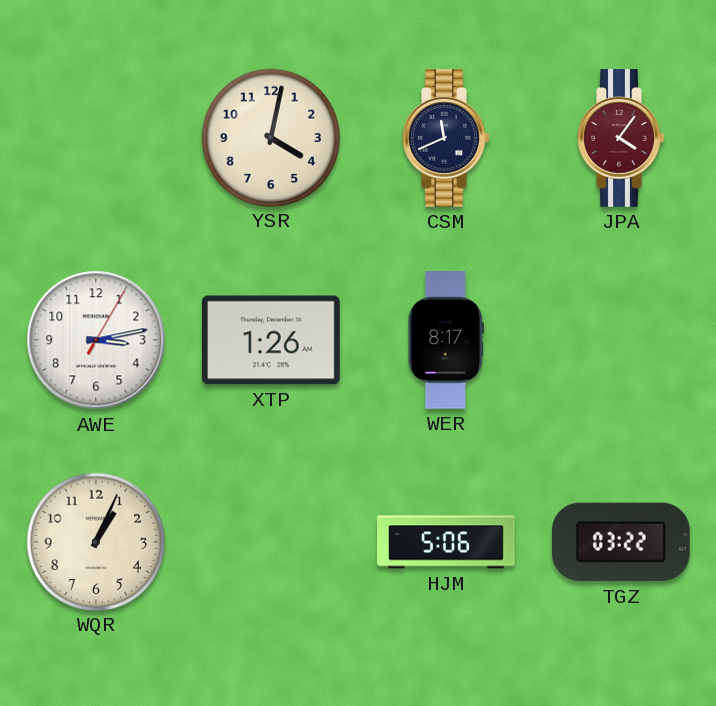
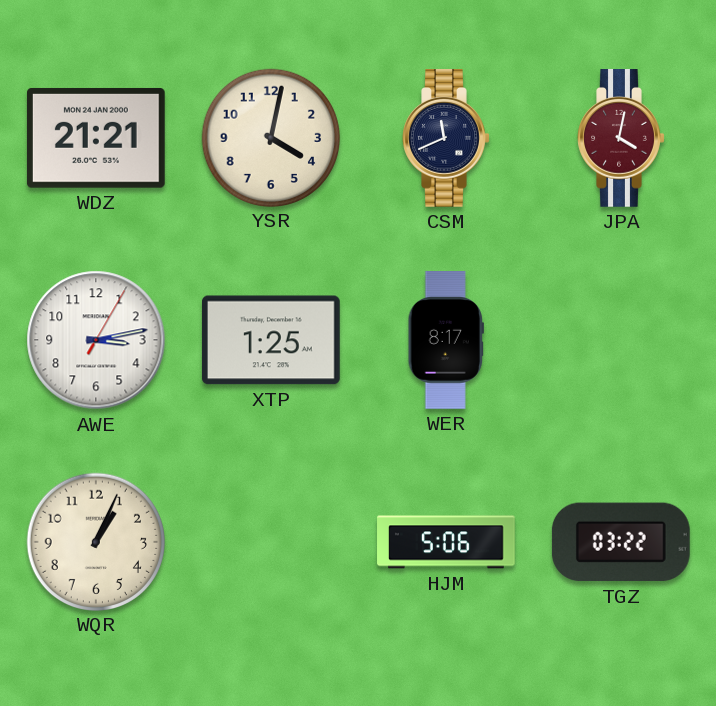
WDZ: none -> 21:21
JPA: 4:06 -> 4:02
XTP: 1:26 -> 1:25
